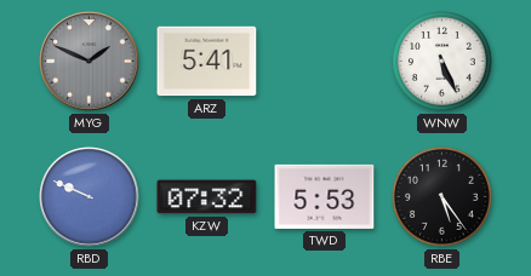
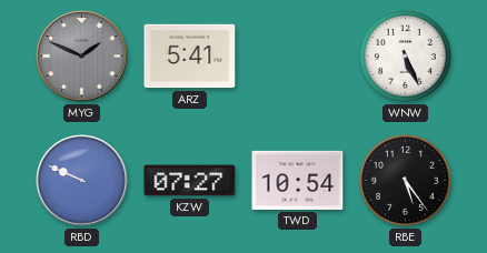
KZW: 07:32 -> 07:27
TWD: 5:53 -> 10:54
